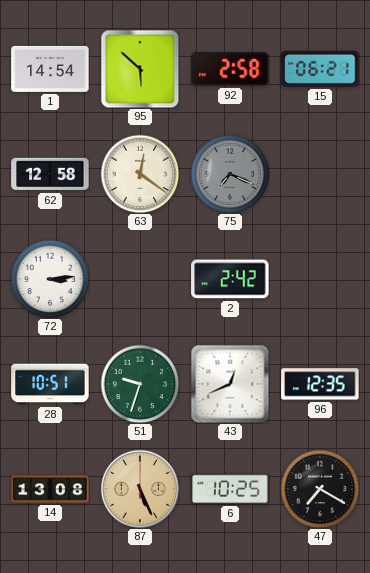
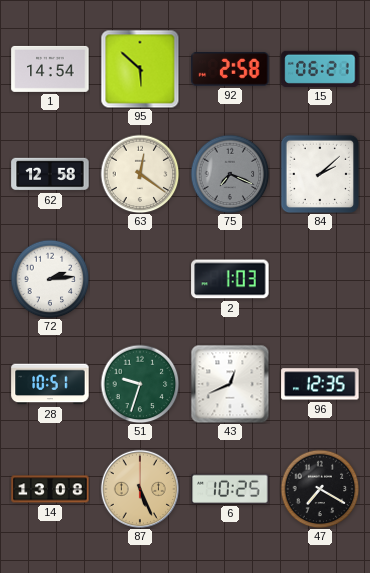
84: none -> 2:08
72: 3:14 -> 2:14
2: 2:42 -> 1:03
